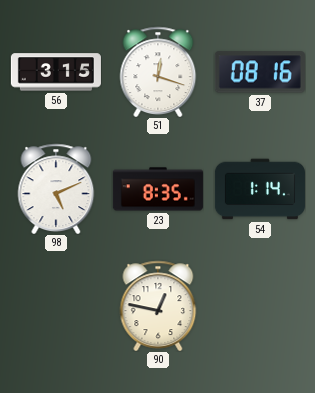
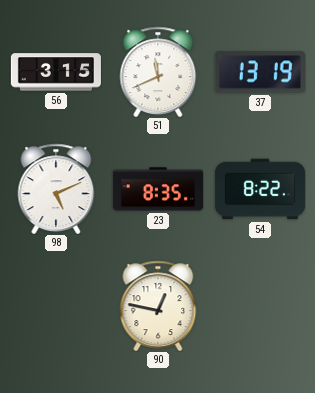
51: 12:18 -> 11:41
37: 08:16 -> 13:19
54: 1:14 -> 8:22
